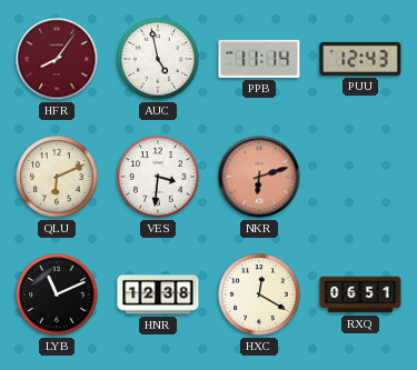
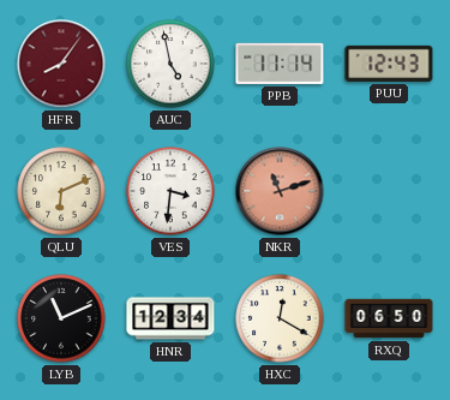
NKR: 6:12 -> 11:12
HNR: 12:38 -> 12:34
RXQ: 06:51 -> 06:50
